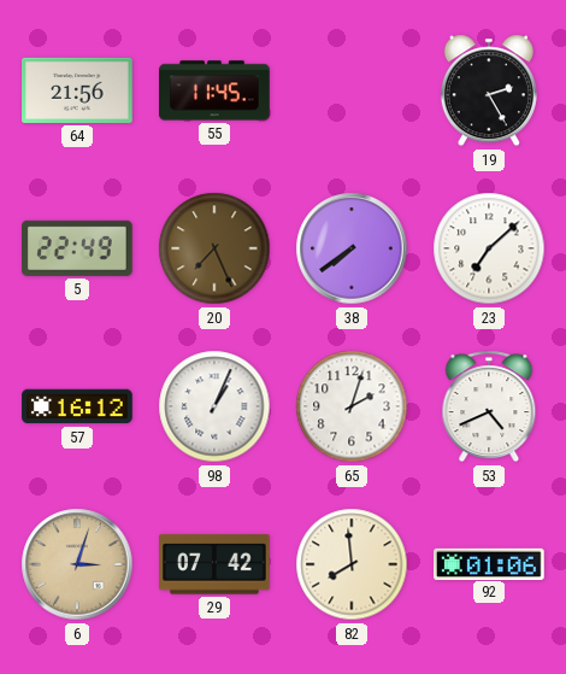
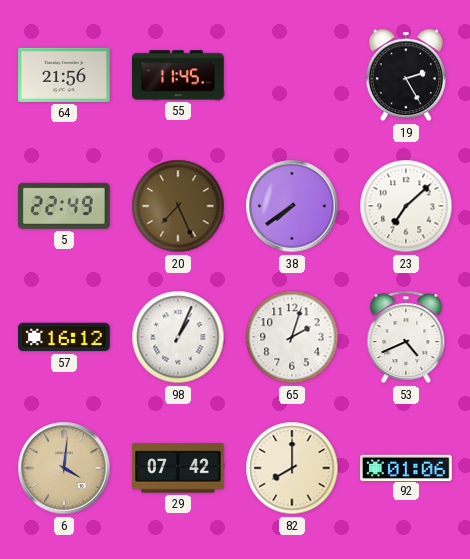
6: 3:03 -> 4:01
82: 7:59 -> 8:00
